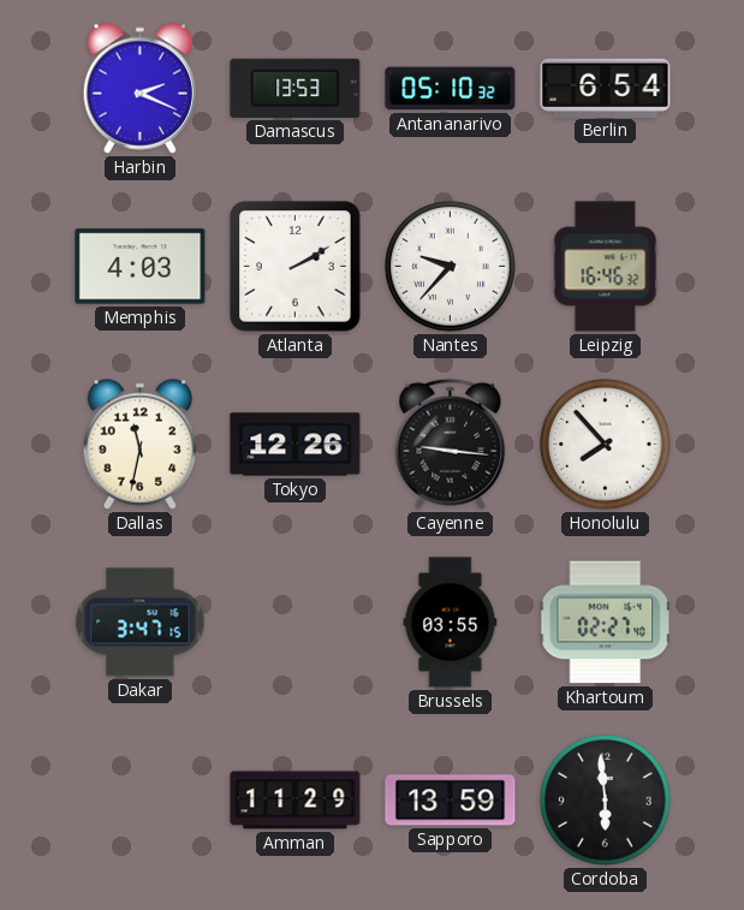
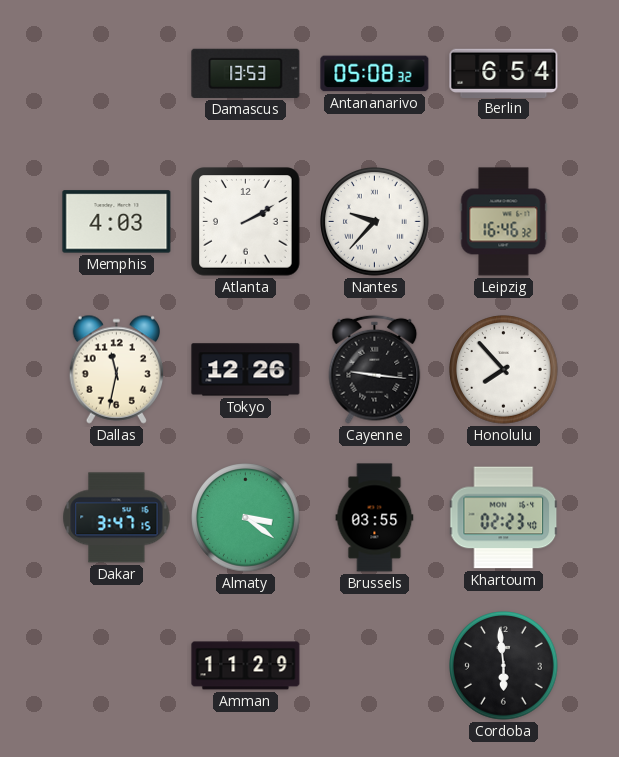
Harbin: 2:19 -> none
Antananarivo: 05:10 -> 05:08
Almaty: none -> 3:21
Khartoum: 02:27 -> 02:23
Sapporo: 13:59 -> none
